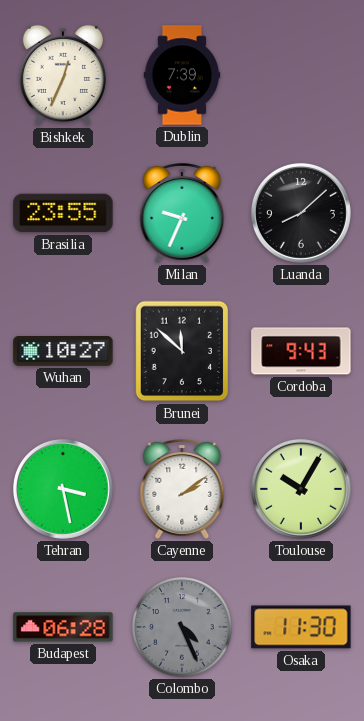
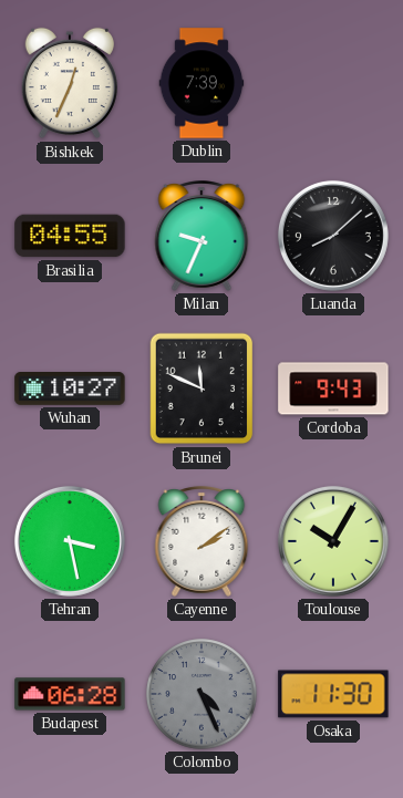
Brasilia: 23:55 -> 04:55
Brunei: 11:52 -> 11:49
